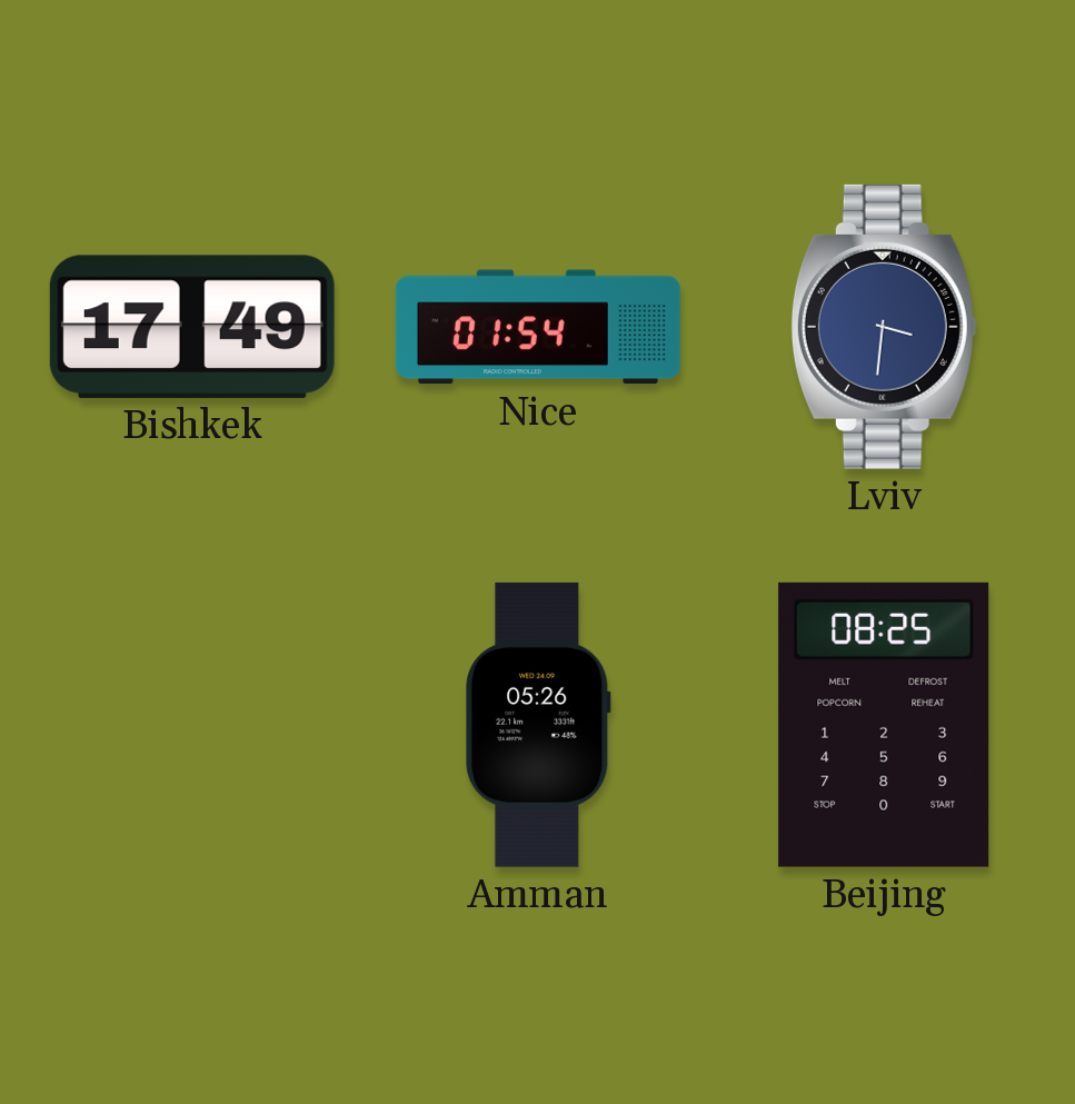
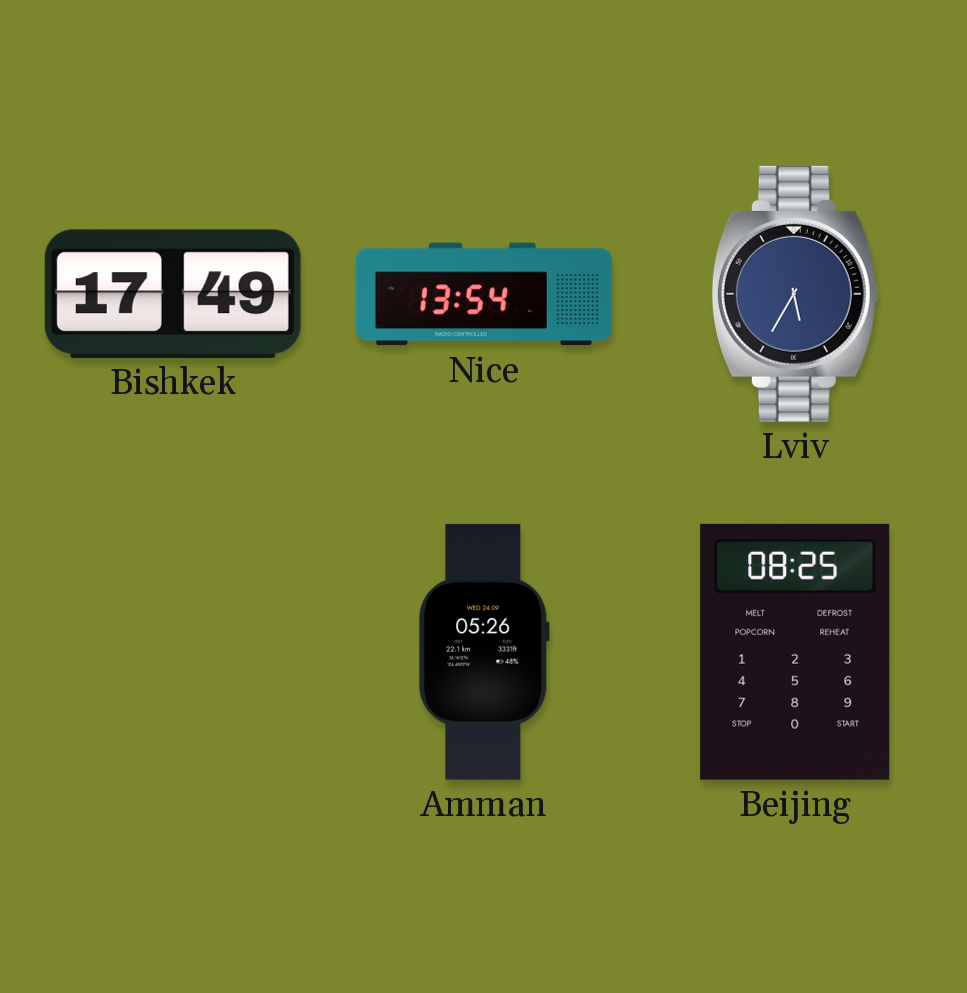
Nice: 01:54 -> 13:54
Lviv: 3:31 -> 5:35
